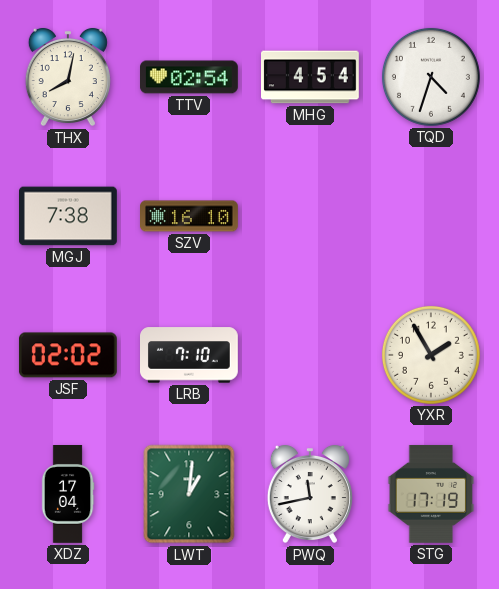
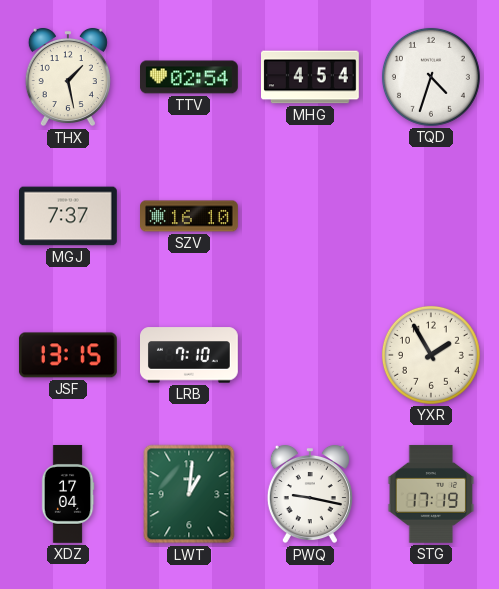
THX: 8:02 -> 1:28
MGJ: 7:38 -> 7:37
JSF: 02:02 -> 13:15
PWQ: 11:43 -> 9:17
